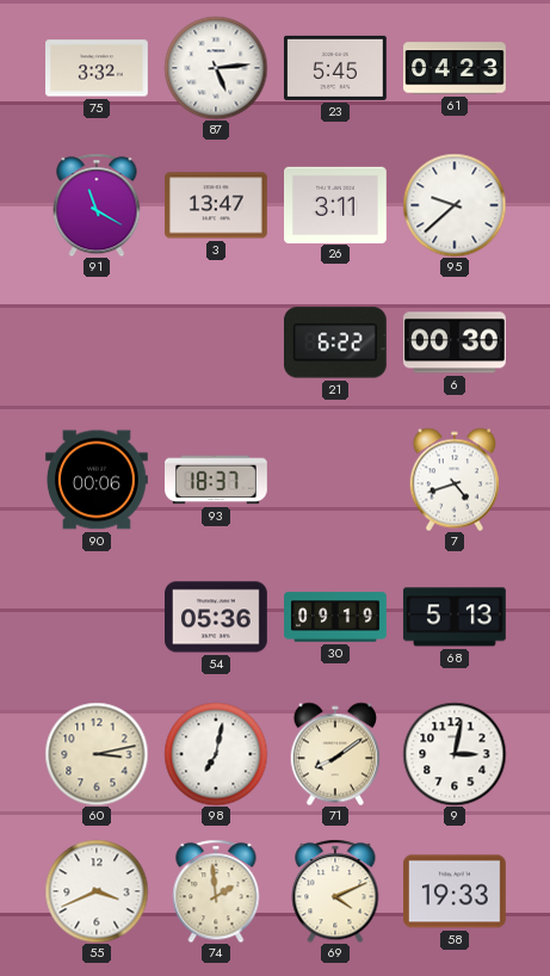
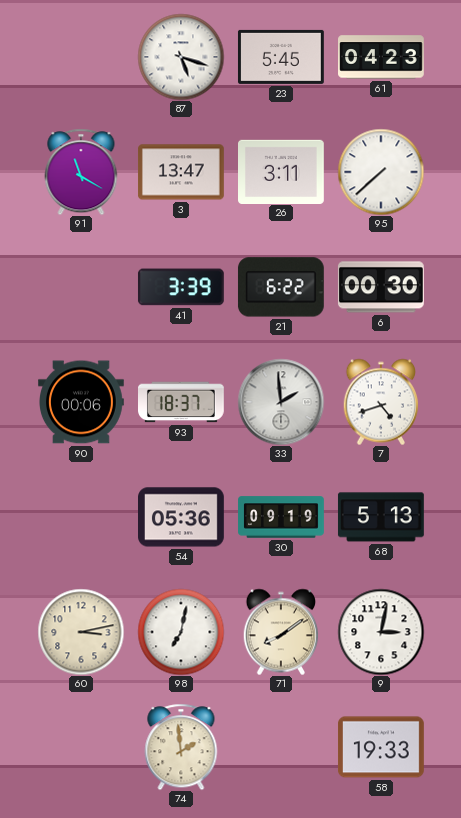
75: 3:32 -> none
87: 5:14 -> 5:18
95: 9:38 -> 7:38
41: none -> 3:39
33: none -> 1:59
55: 3:41 -> none
69: 4:11 -> none
